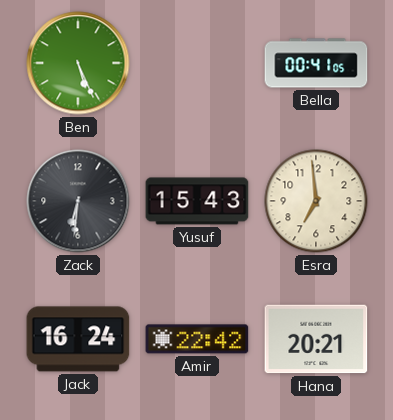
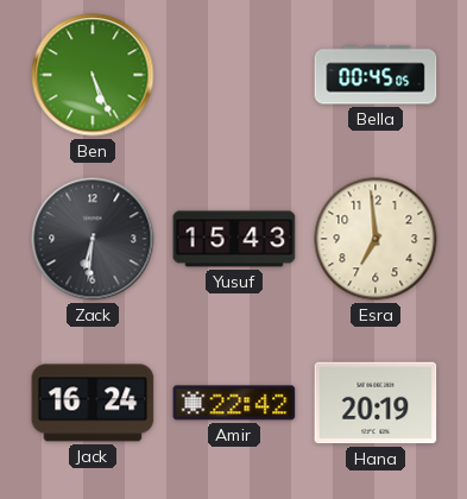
Bella: 00:41 -> 00:45
Hana: 20:21 -> 20:19
